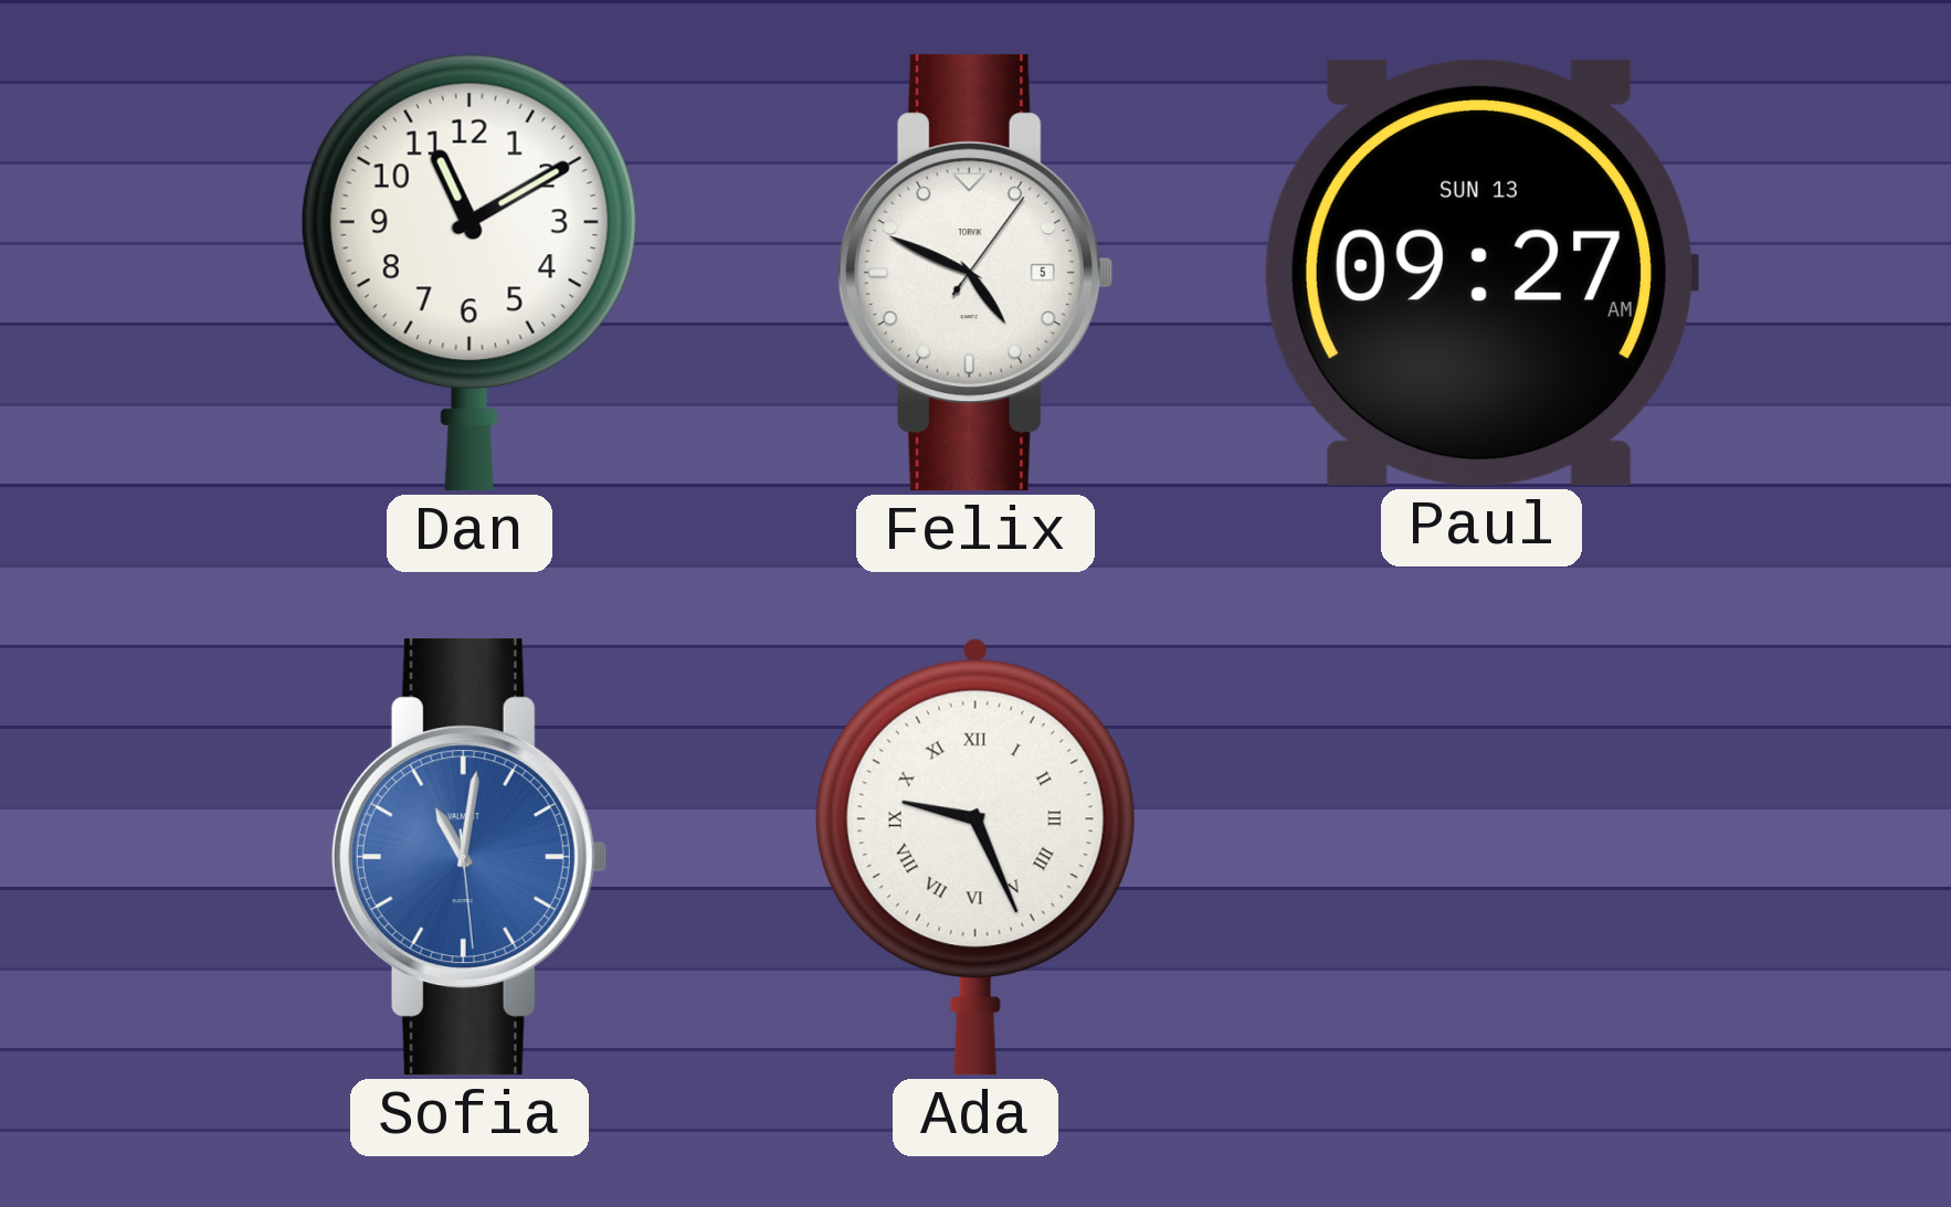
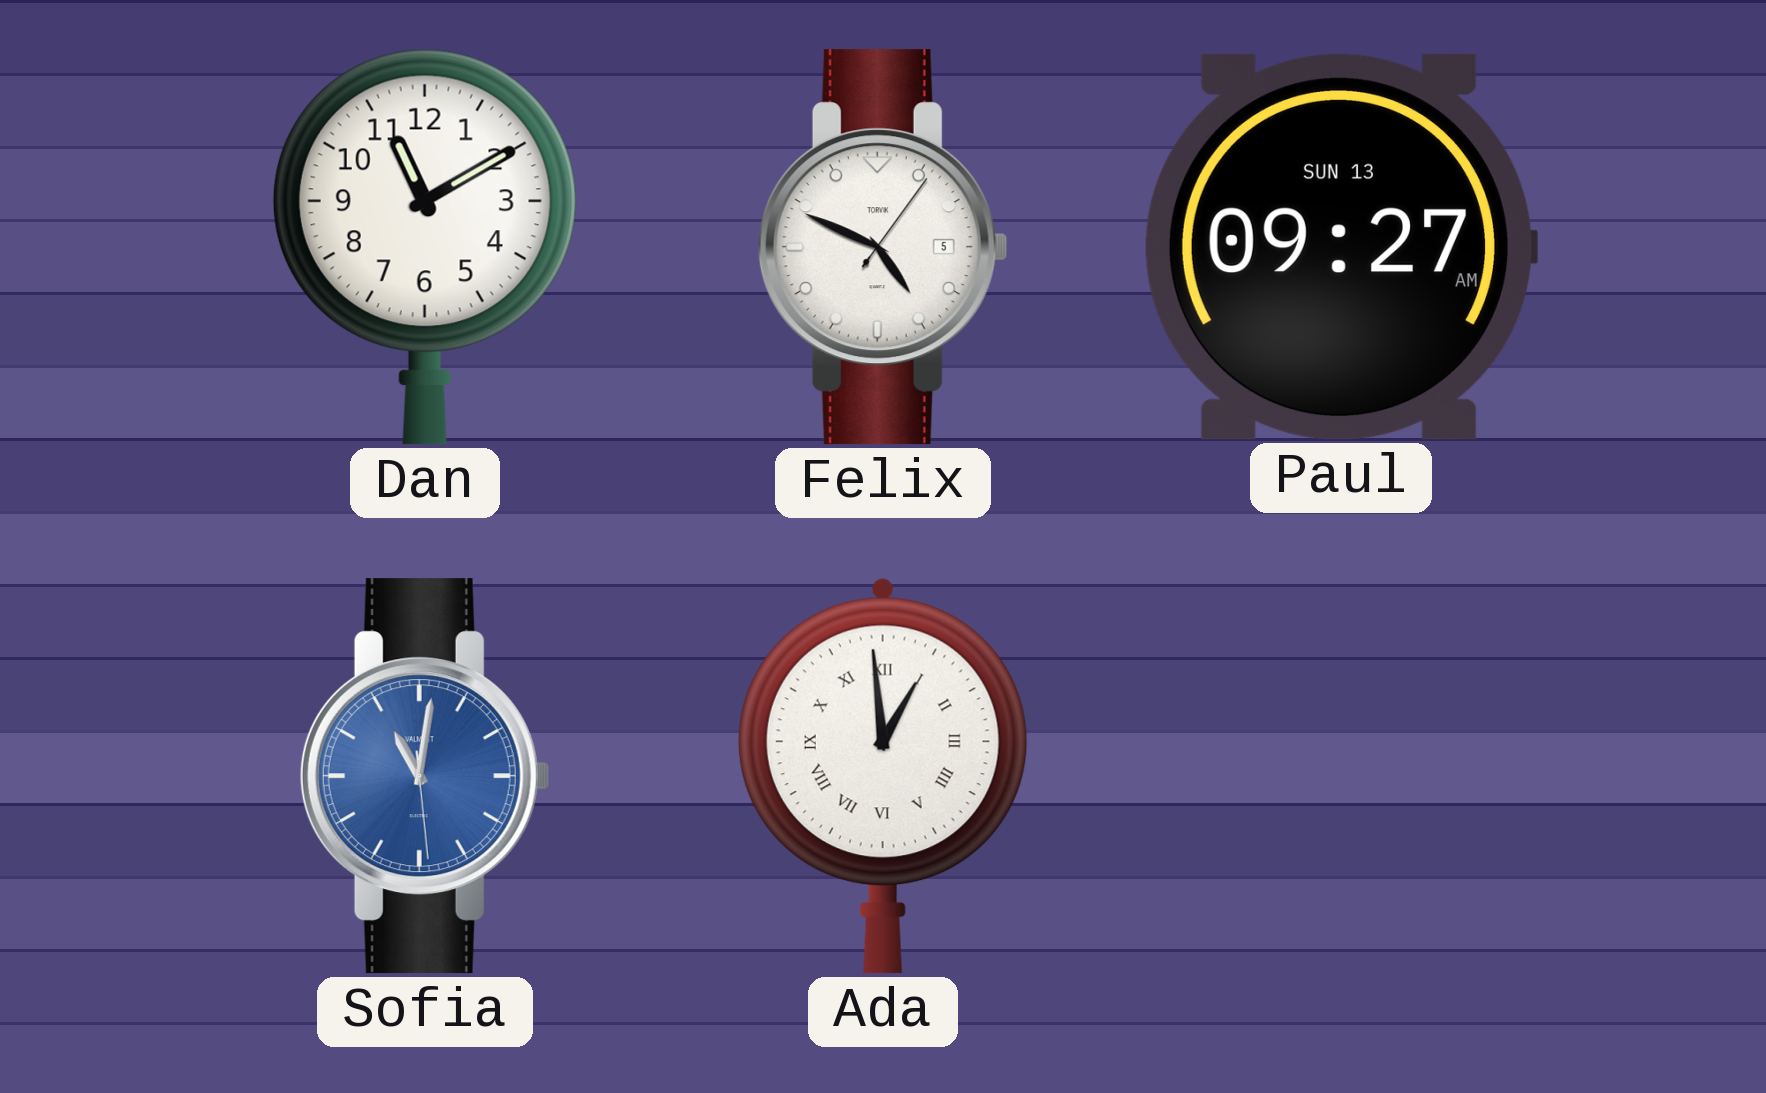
Ada: 9:26 -> 12:59
